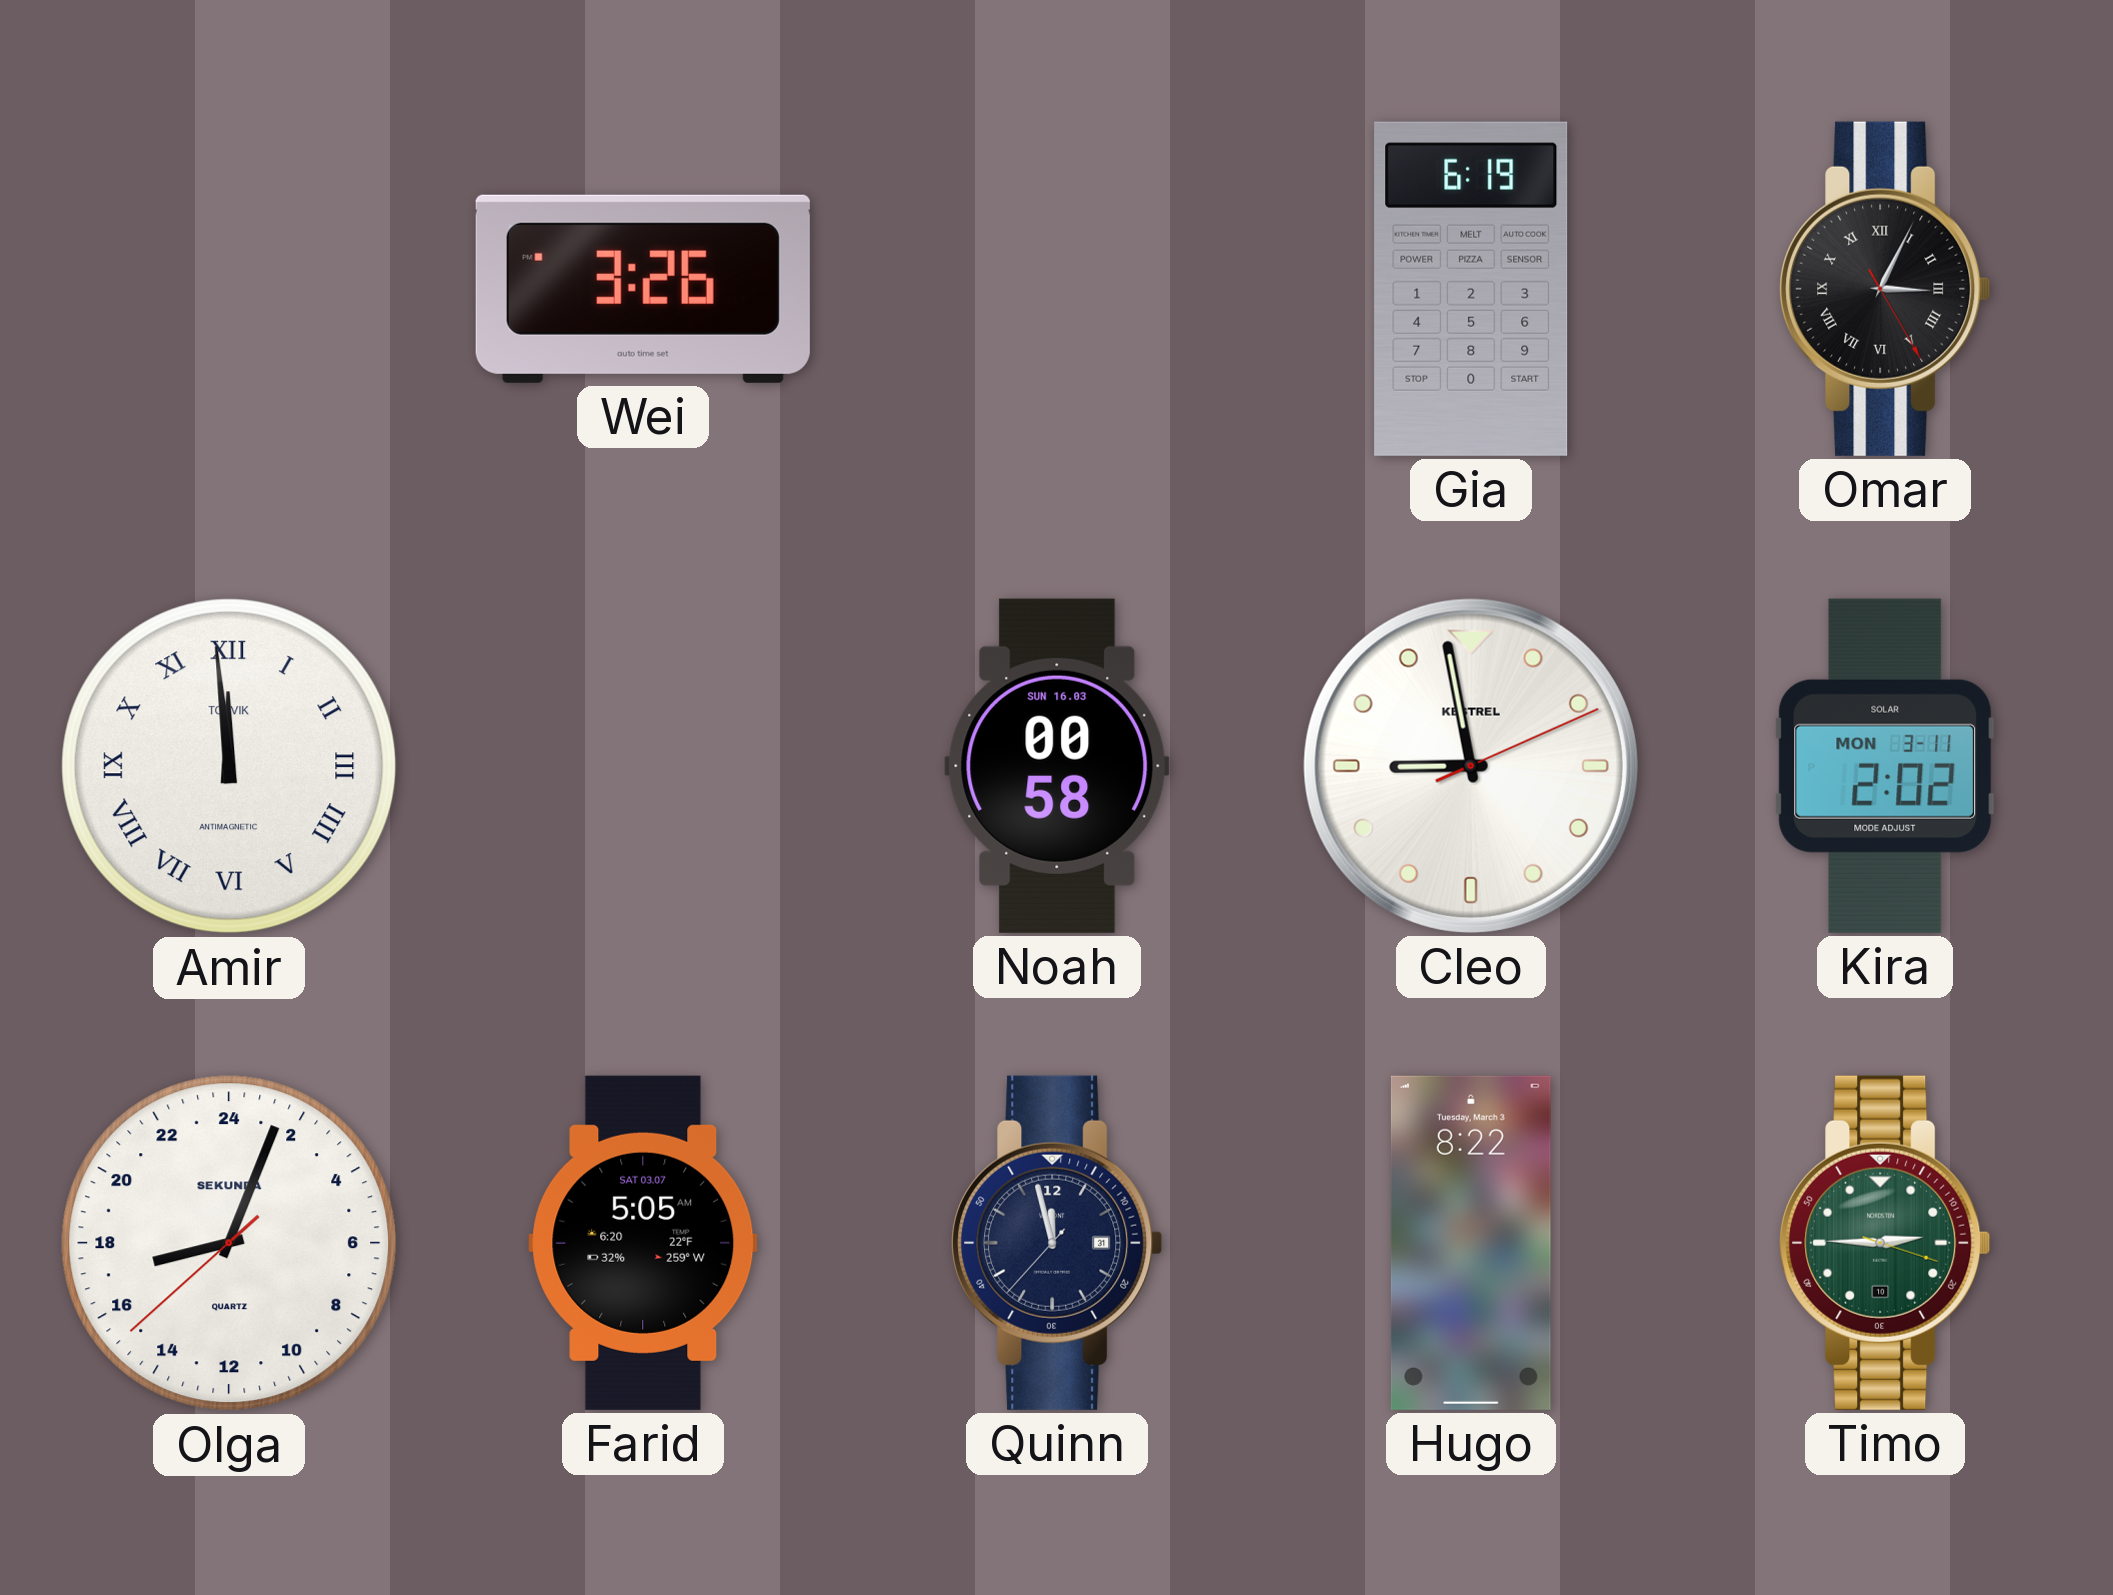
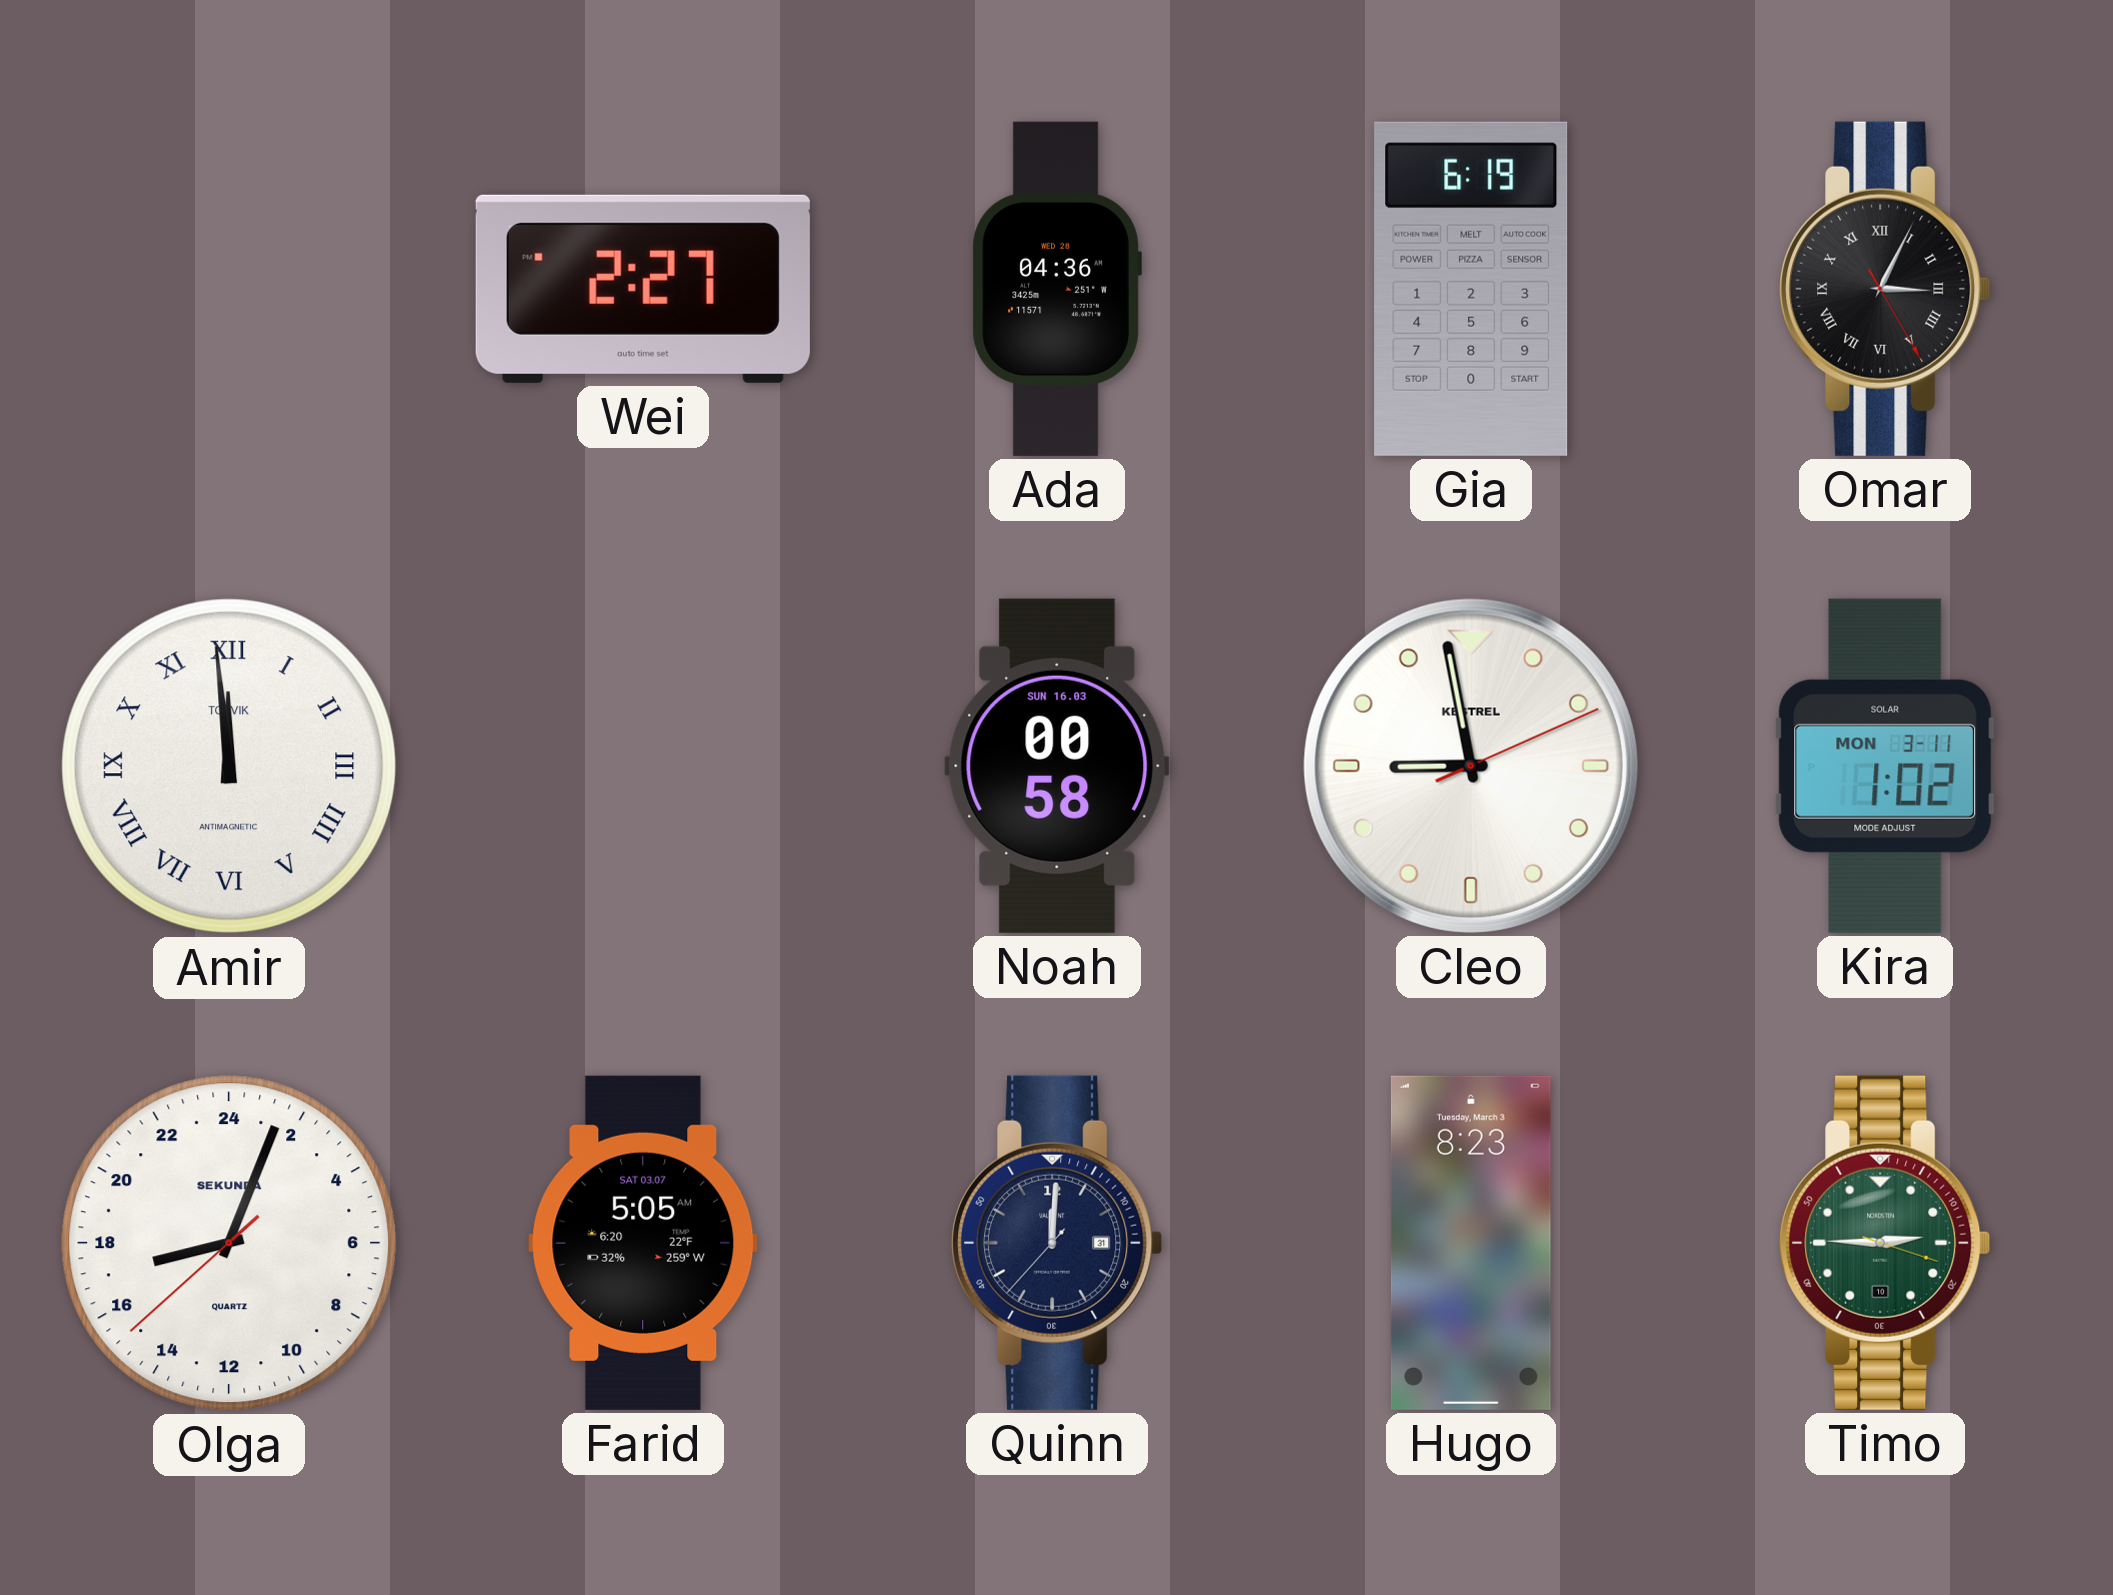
Wei: 3:26 -> 2:27
Ada: none -> 04:36
Kira: 2:02 -> 1:02
Quinn: 11:57 -> 12:00
Hugo: 8:22 -> 8:23
